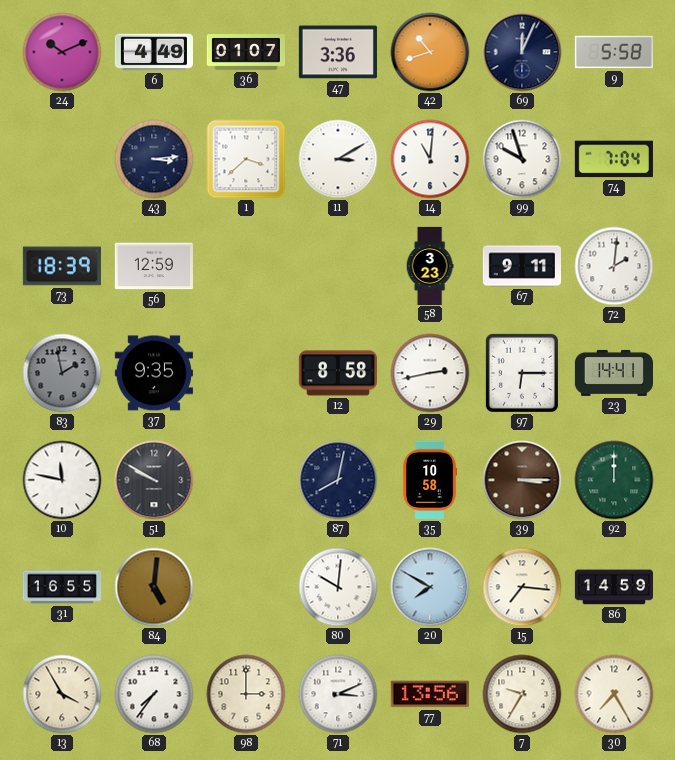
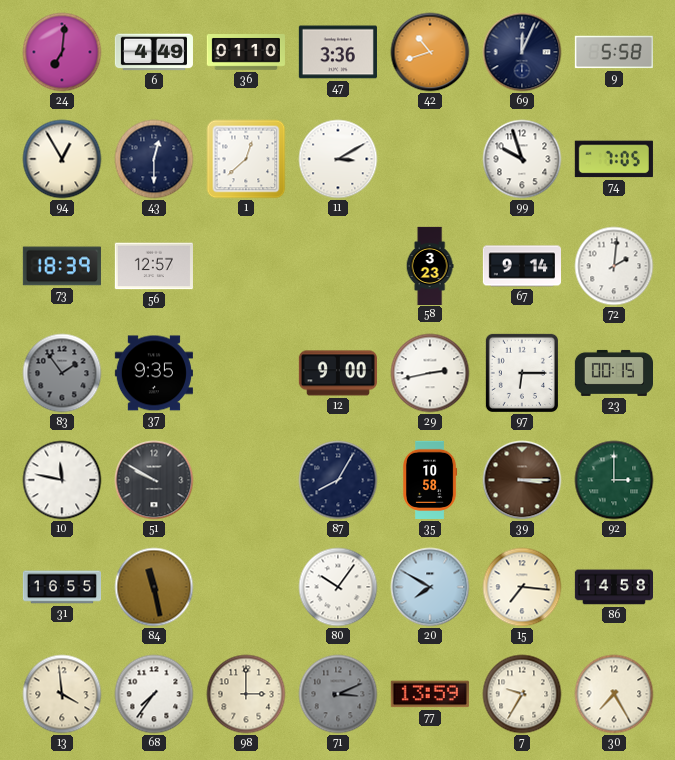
24: 10:11 -> 7:01
36: 01:07 -> 01:10
94: none -> 12:55
43: 3:14 -> 12:30
1: 3:38 -> 12:38
14: 11:01 -> none
74: 7:04 -> 7:05
56: 12:59 -> 12:57
67: 9:11 -> 9:14
83: 1:58 -> 1:54
12: 8:58 -> 9:00
23: 14:41 -> 00:15
87: 8:02 -> 8:05
92: 12:00 -> 3:00
84: 5:01 -> 11:28
80: 10:01 -> 10:06
86: 14:59 -> 14:58
13: 3:55 -> 3:59
71 dial: white -> grey
77: 13:56 -> 13:59
